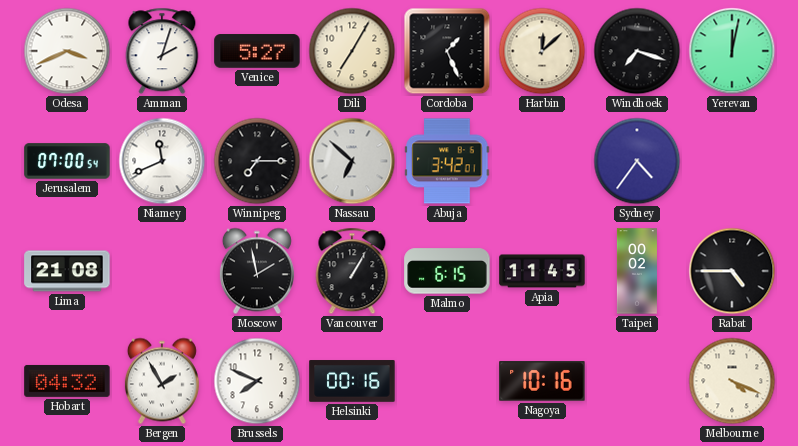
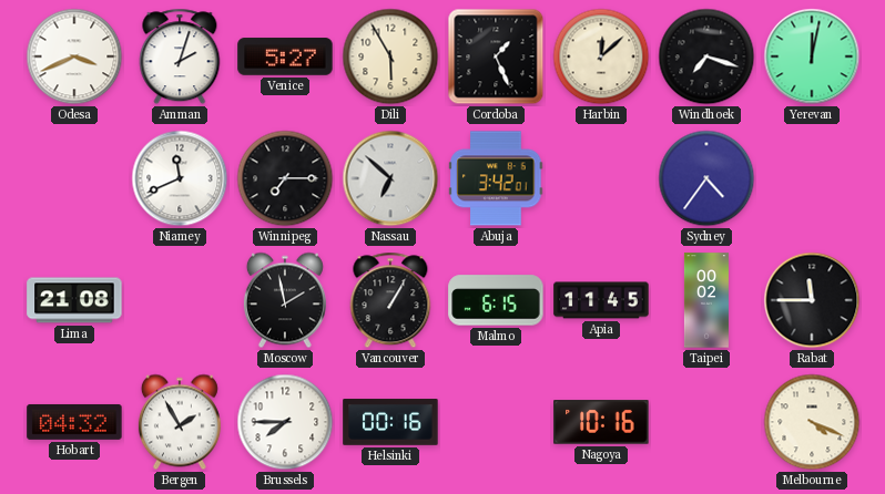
Dili: 7:05 -> 5:55
Jerusalem: 07:00 -> none
Rabat: 4:45 -> 11:45
Brussels: 7:49 -> 7:45
